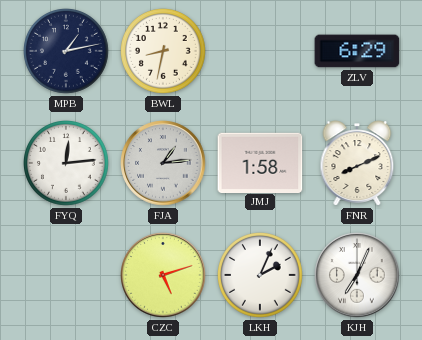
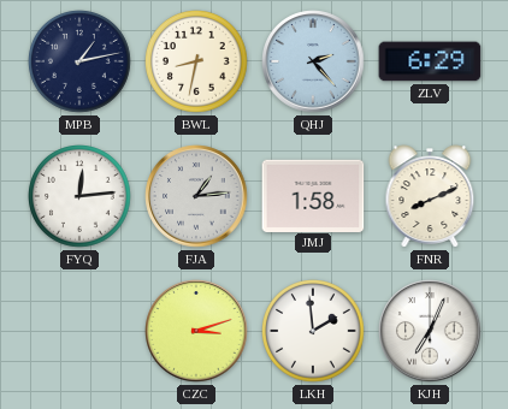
QHJ: none -> 2:23
CZC: 5:12 -> 3:12
LKH: 2:04 -> 1:59
